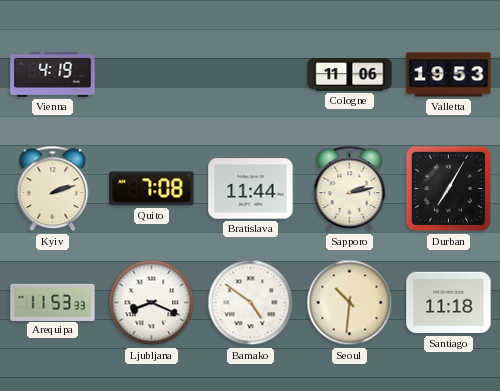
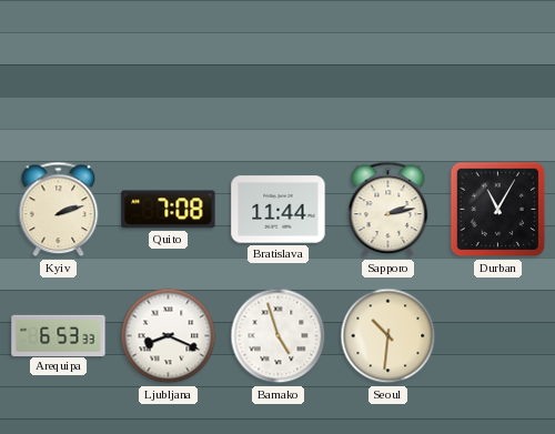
Vienna: 4:19 -> none
Cologne: 11:06 -> none
Valletta: 19:53 -> none
Durban: 7:05 -> 11:05
Arequipa: 11:53 -> 6:53
Bamako: 4:51 -> 4:57
Santiago: 11:18 -> none
